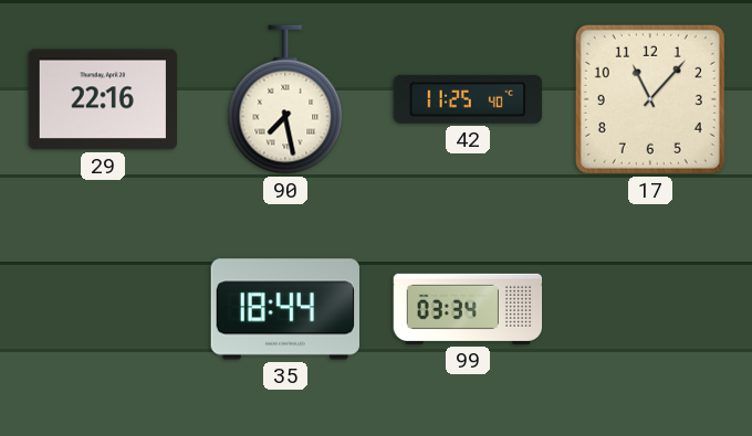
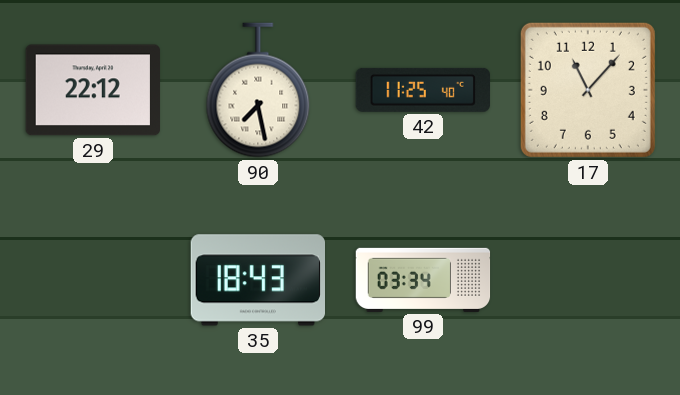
29: 22:16 -> 22:12
35: 18:44 -> 18:43
